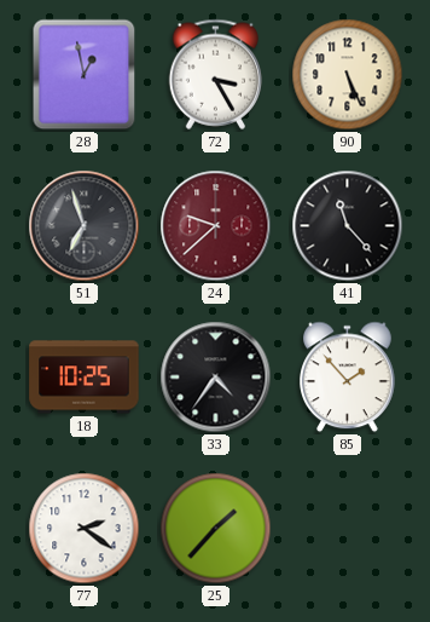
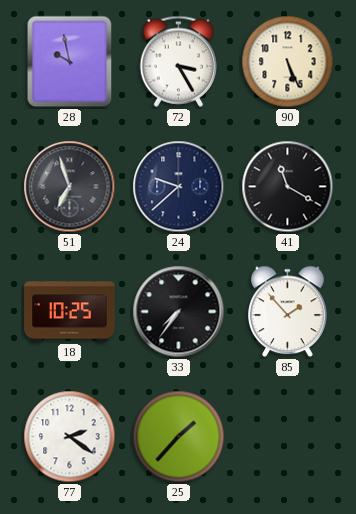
28: 12:58 -> 9:58
24 dial: burgundy -> navy
41: 11:23 -> 11:20
33: 4:36 -> 7:36
